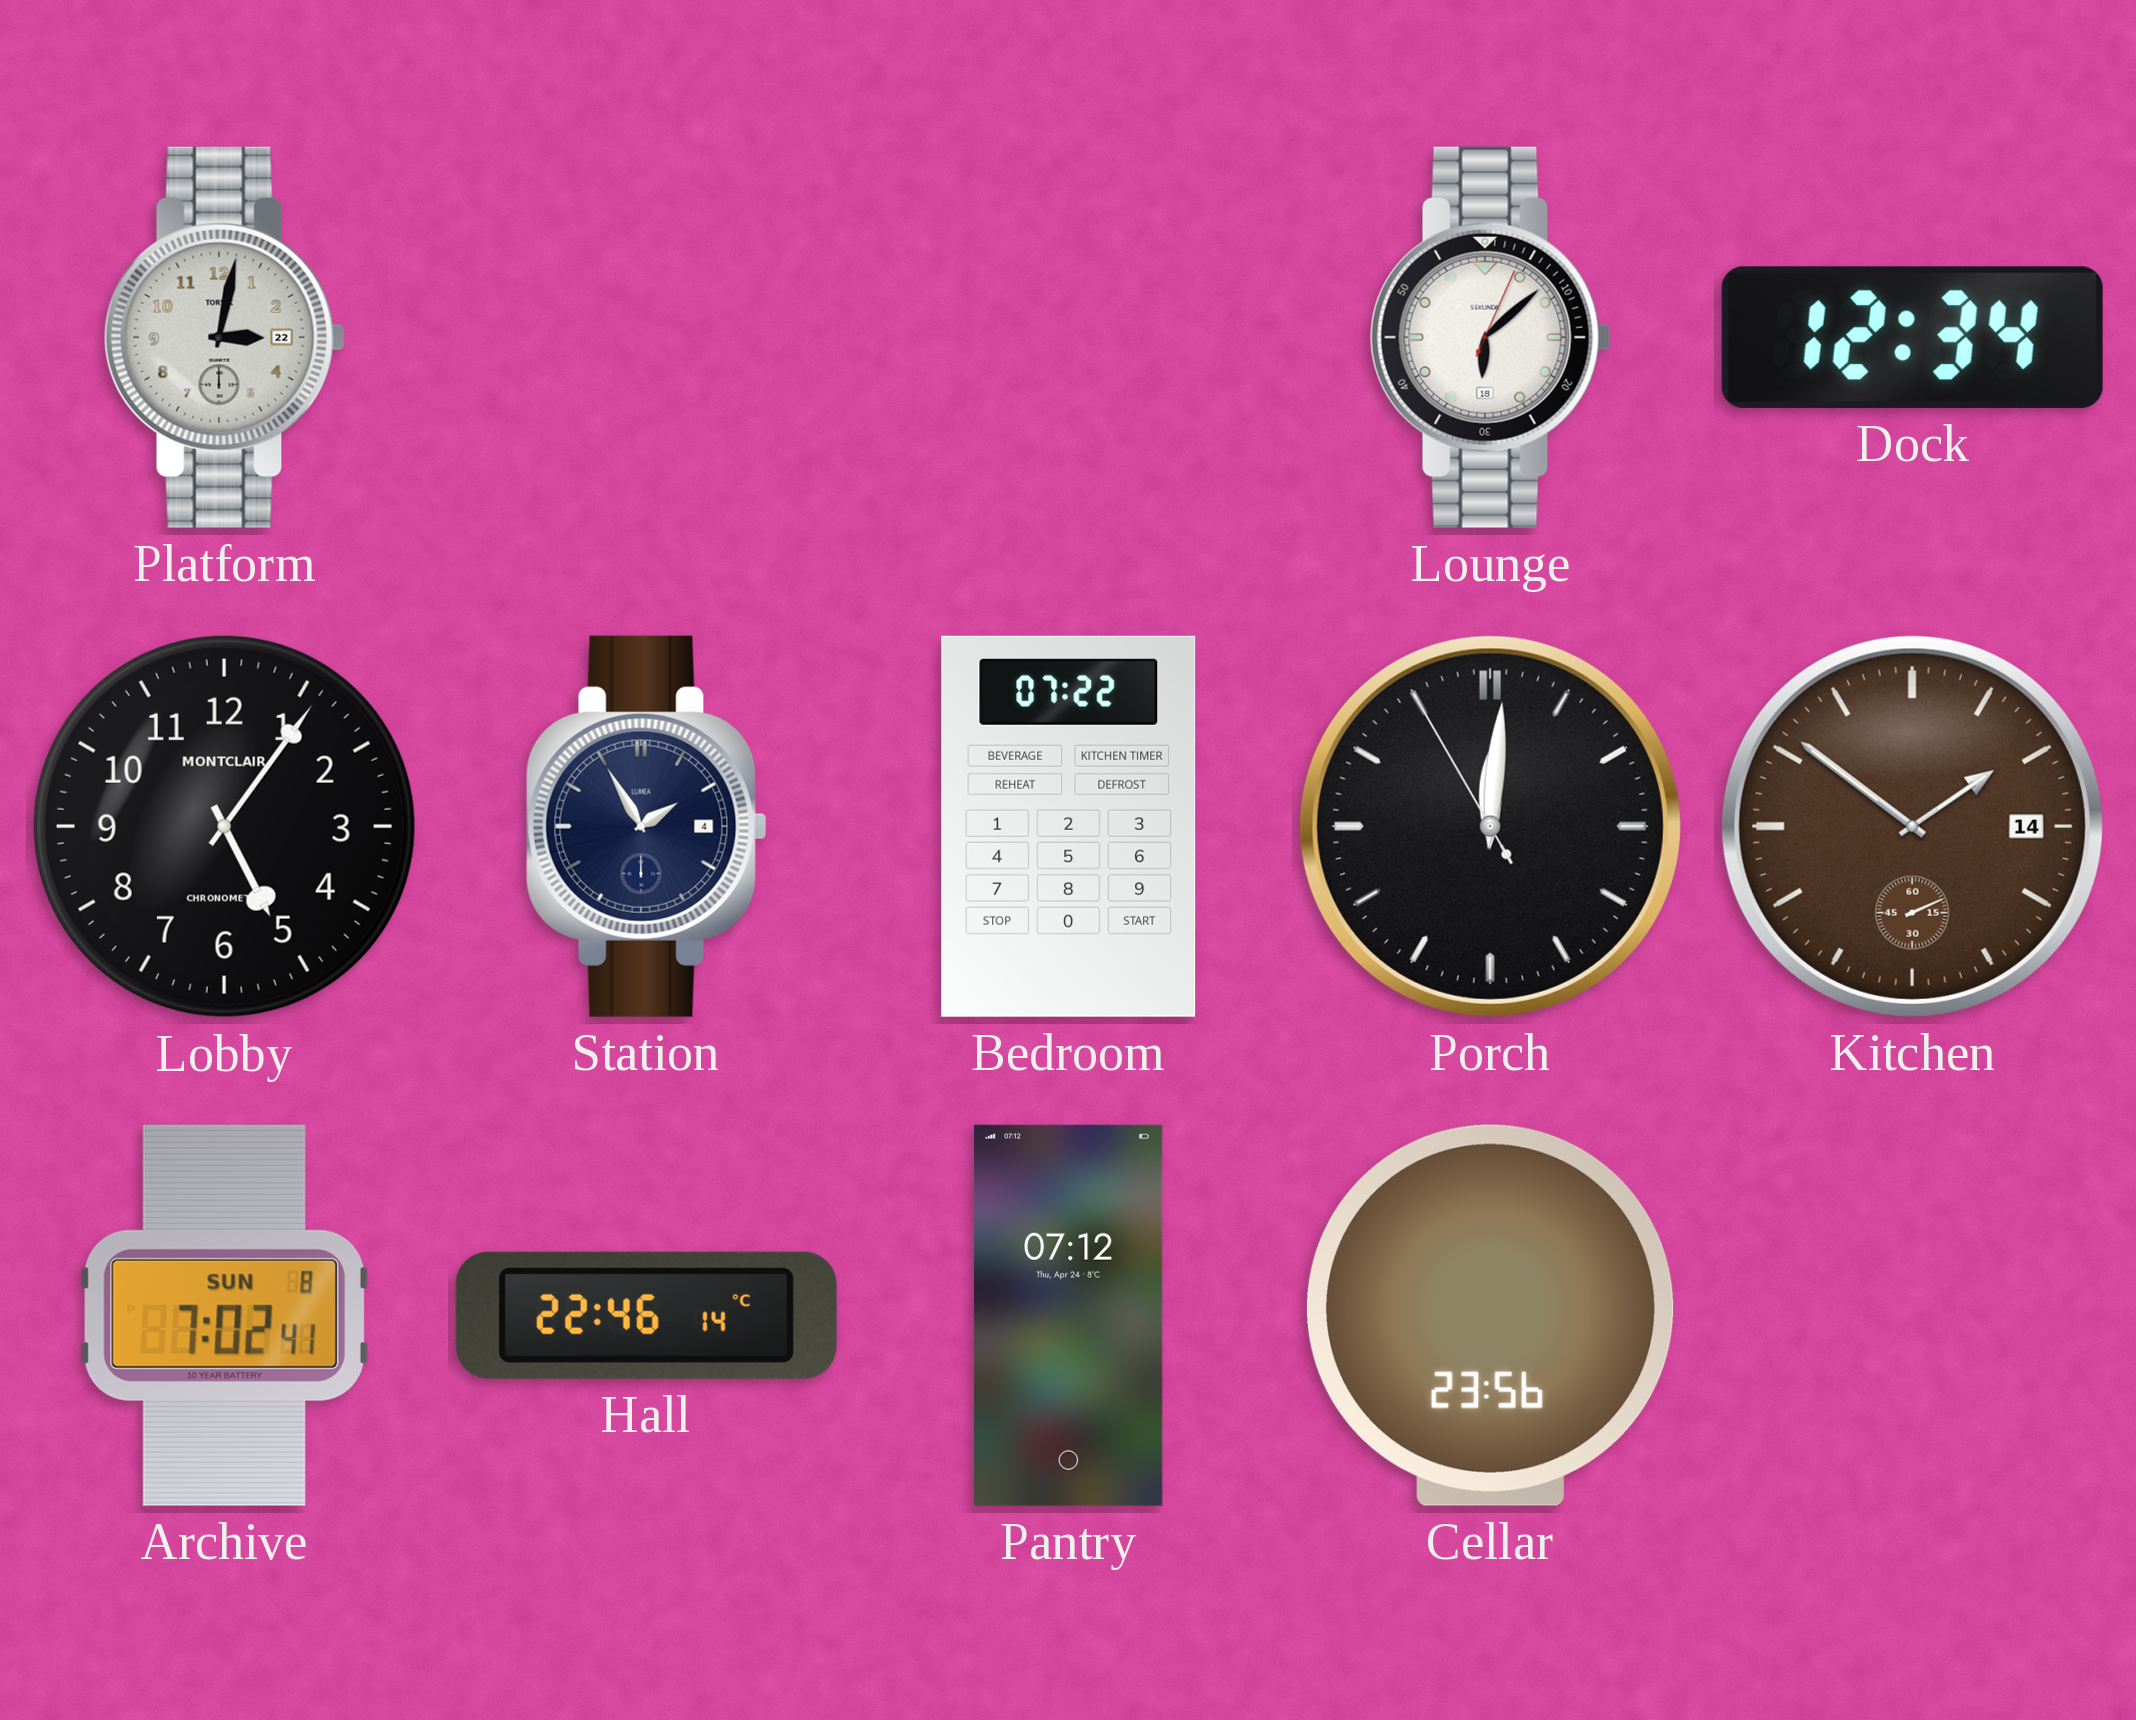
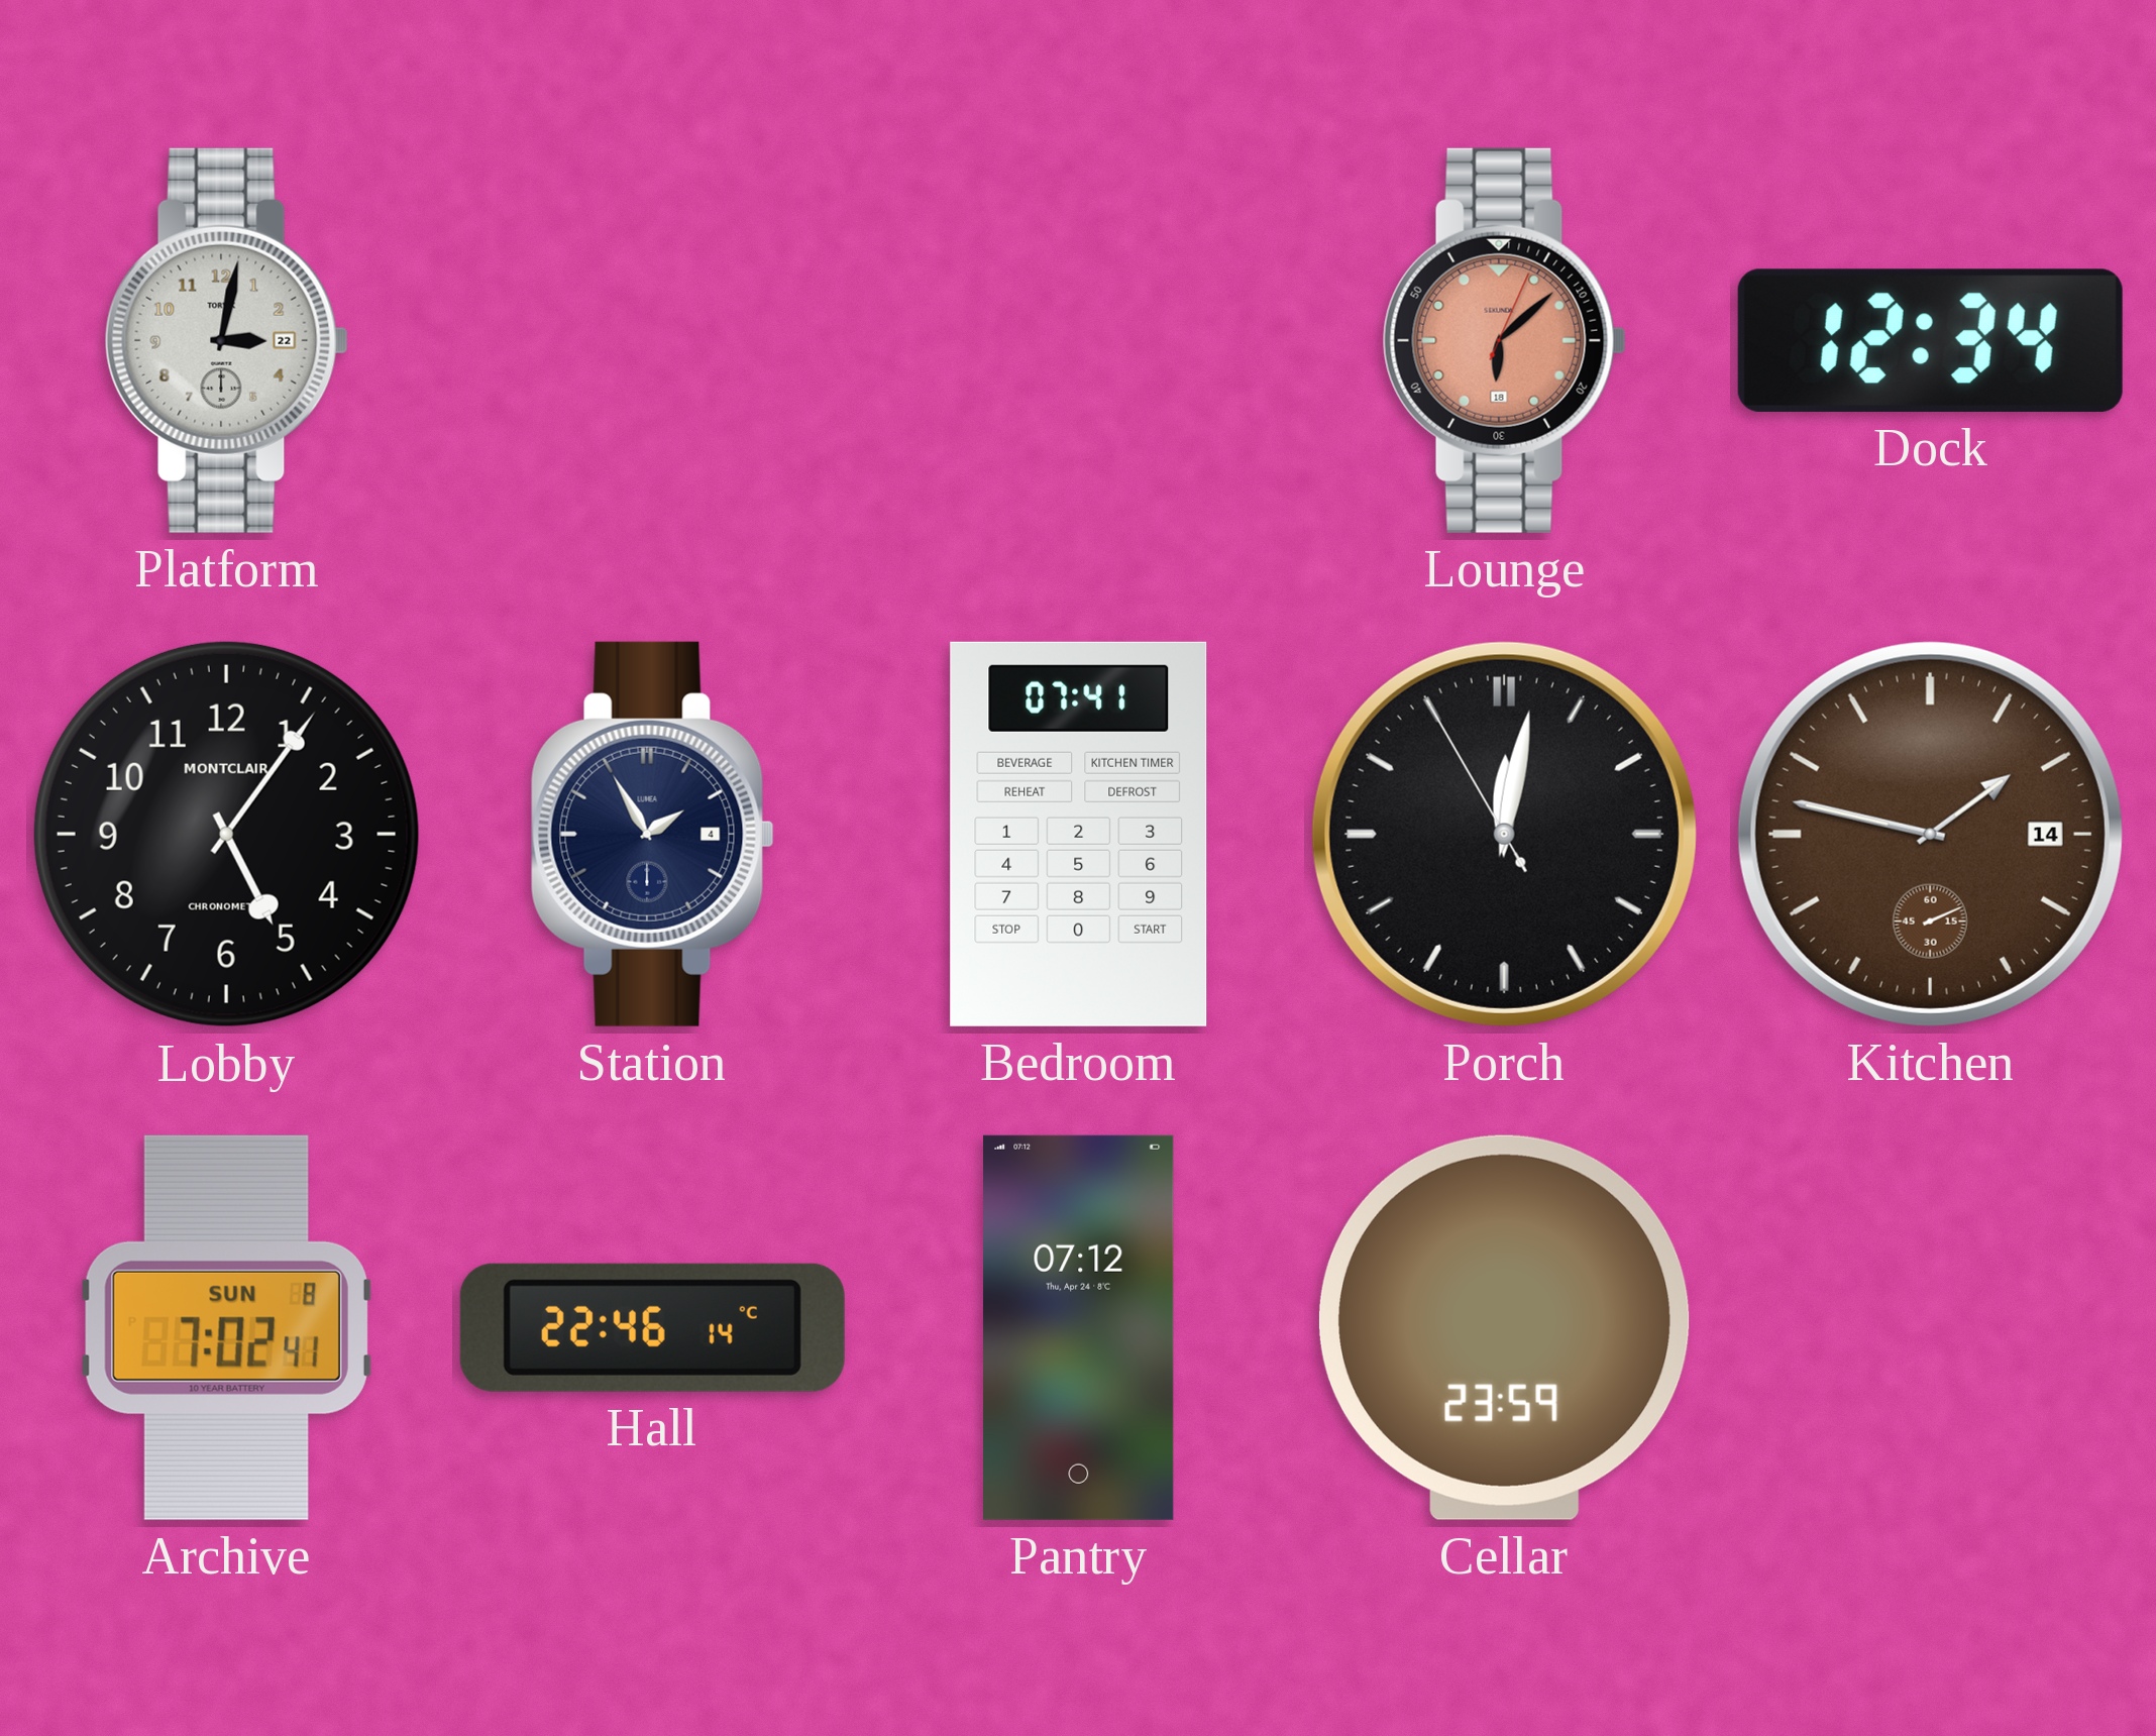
Lounge dial: white -> salmon
Bedroom: 07:22 -> 07:41
Porch: 12:00 -> 12:01
Kitchen: 1:51 -> 1:47
Cellar: 23:56 -> 23:59
